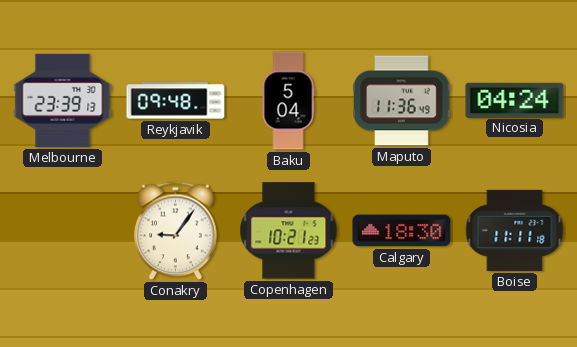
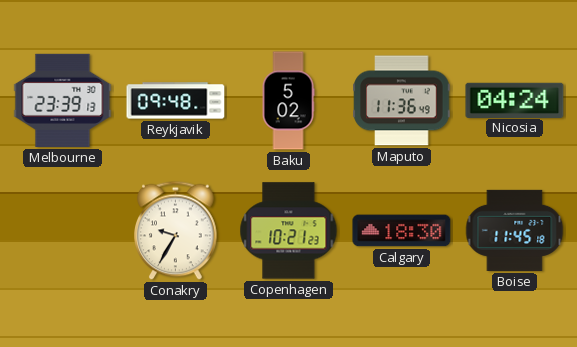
Baku: 5:04 -> 5:02
Conakry: 9:06 -> 9:35
Boise: 11:11 -> 11:45
